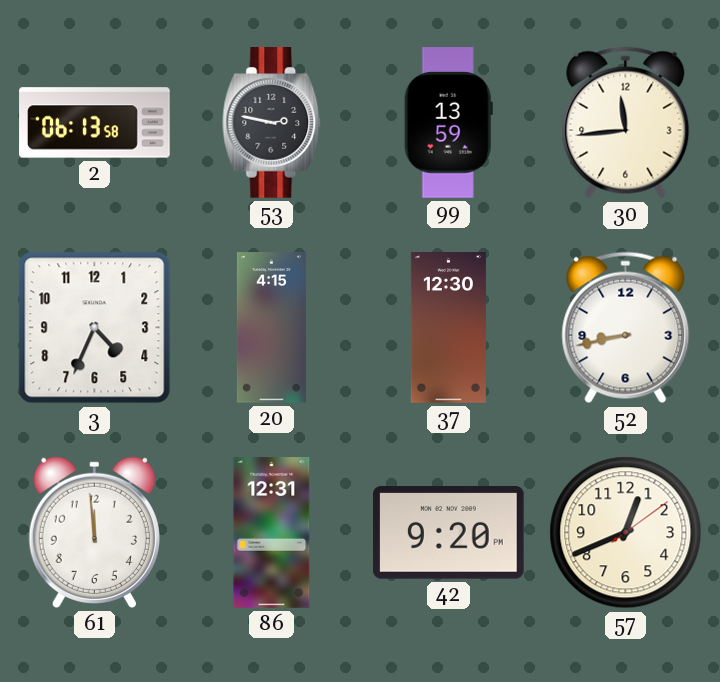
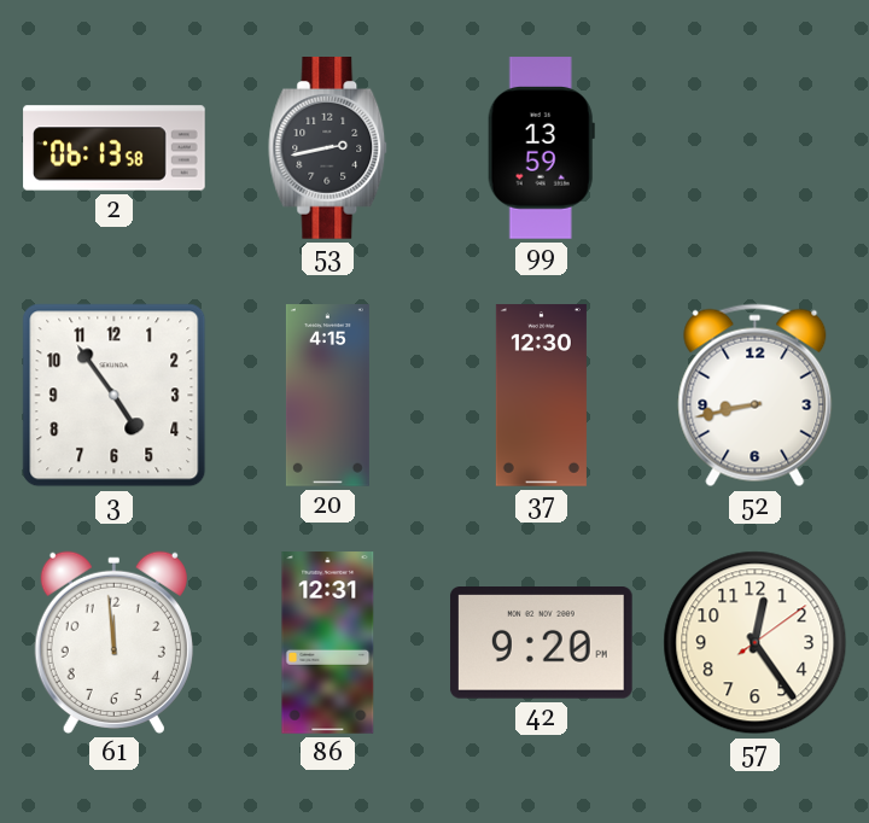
53: 2:47 -> 2:43
30: 11:44 -> none
3: 4:34 -> 4:54
57: 12:41 -> 12:24
